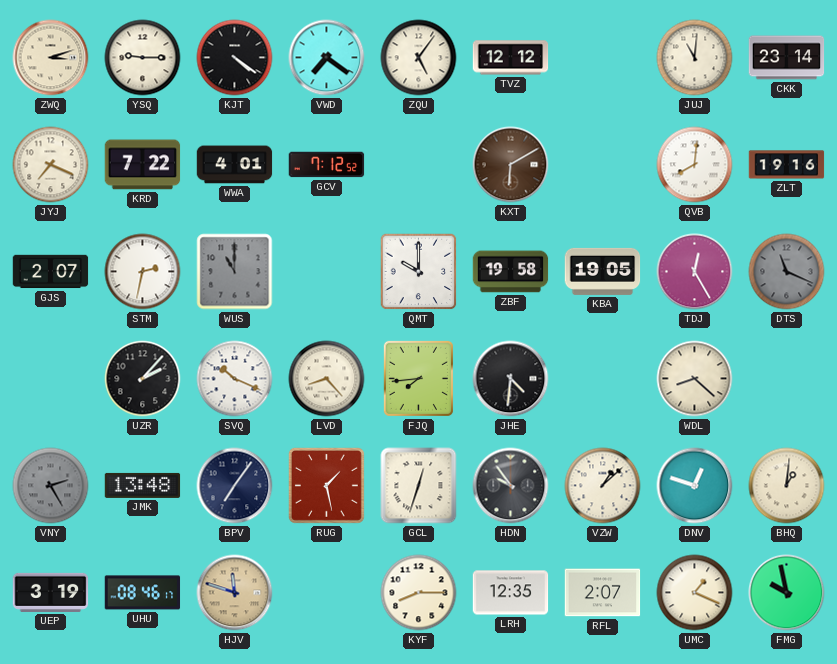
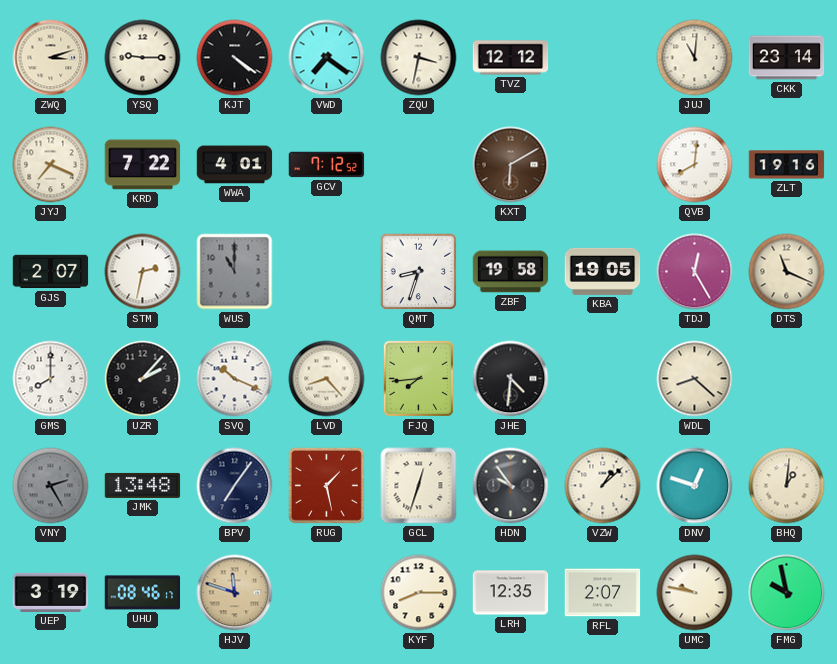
ZQU: 5:06 -> 3:32
QMT: 10:00 -> 8:33
DTS dial: grey -> cream
GMS: none -> 8:00
UMC: 1:19 -> 9:47
